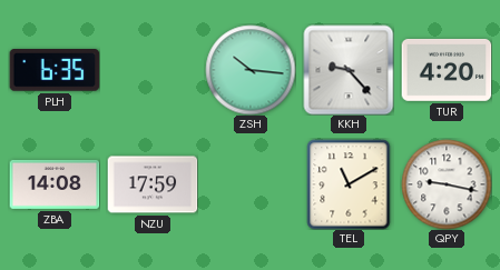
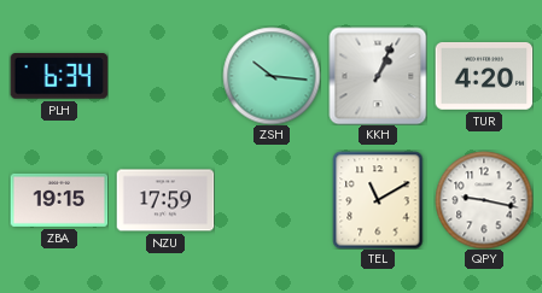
PLH: 6:35 -> 6:34
KKH: 9:23 -> 1:04
ZBA: 14:08 -> 19:15
